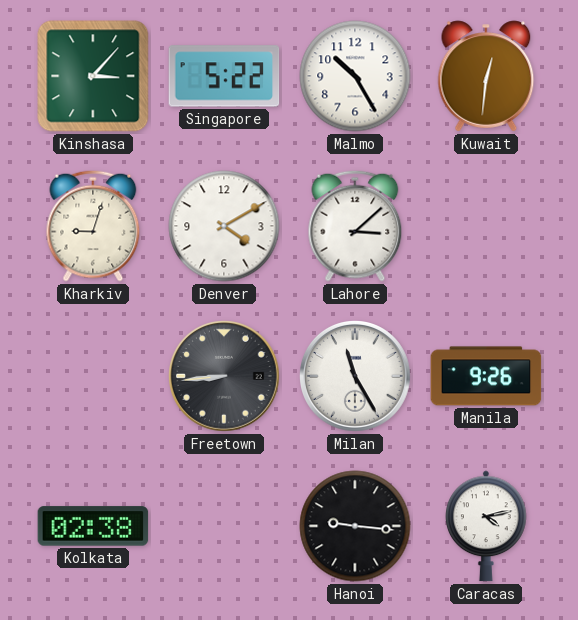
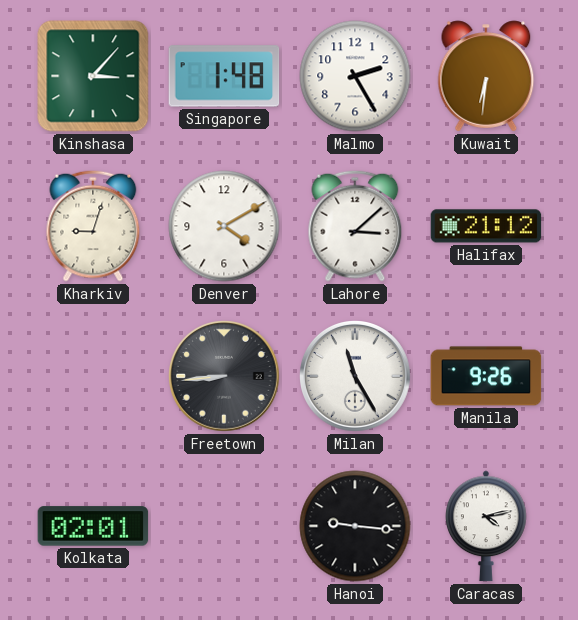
Singapore: 5:22 -> 1:48
Malmo: 10:25 -> 2:25
Kuwait: 12:31 -> 6:31
Halifax: none -> 21:12
Kolkata: 02:38 -> 02:01
